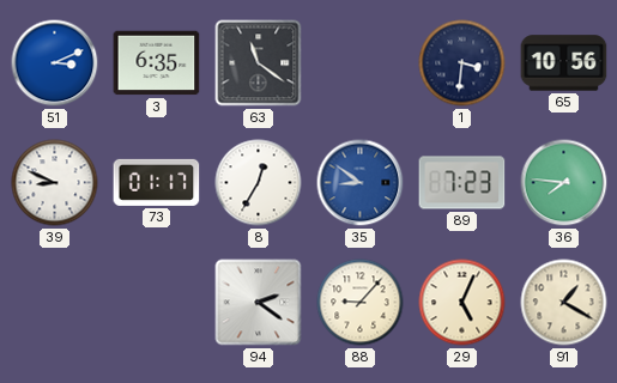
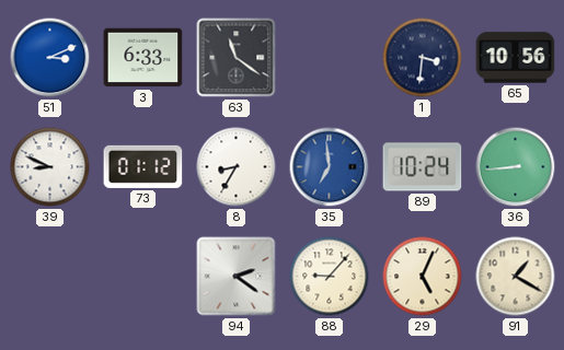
3: 6:35 -> 6:33
73: 01:17 -> 01:12
8: 12:35 -> 8:35
35: 8:51 -> 6:59
89: 7:23 -> 10:24
36: 7:46 -> 8:44
